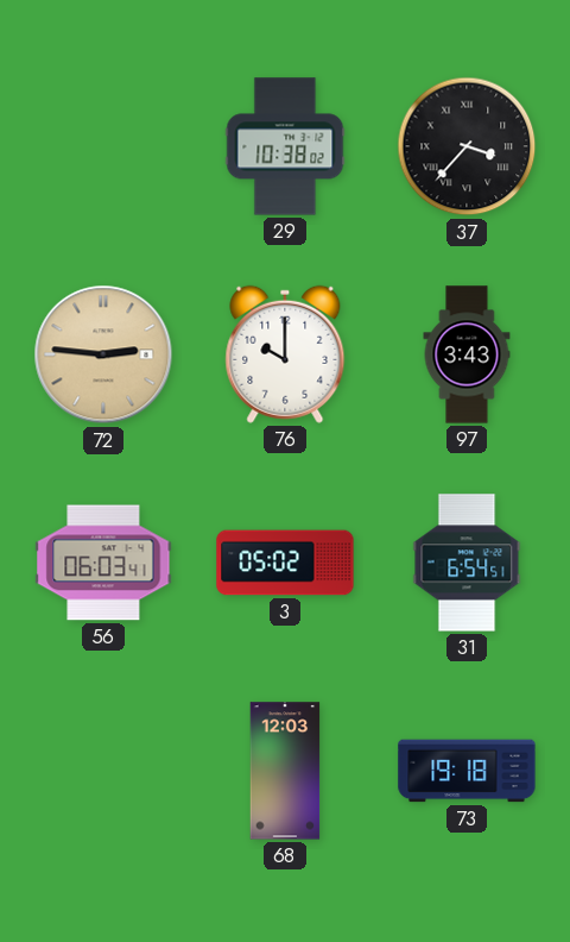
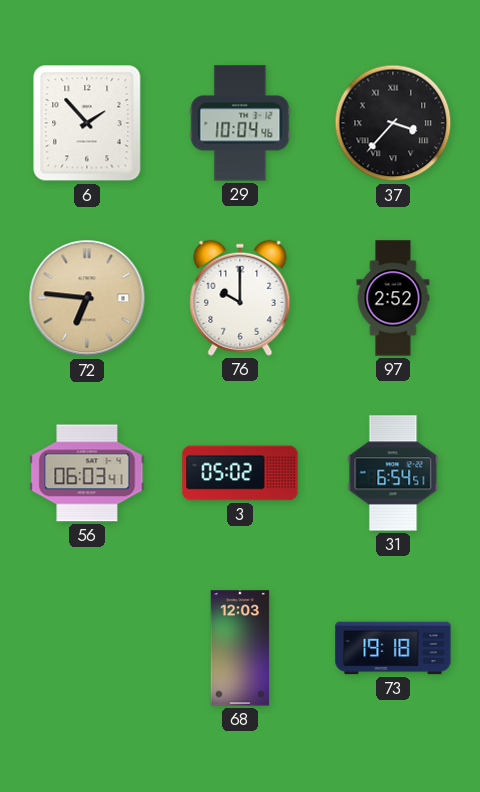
6: none -> 1:53
29: 10:38 -> 10:04
72: 2:46 -> 6:46
97: 3:43 -> 2:52
